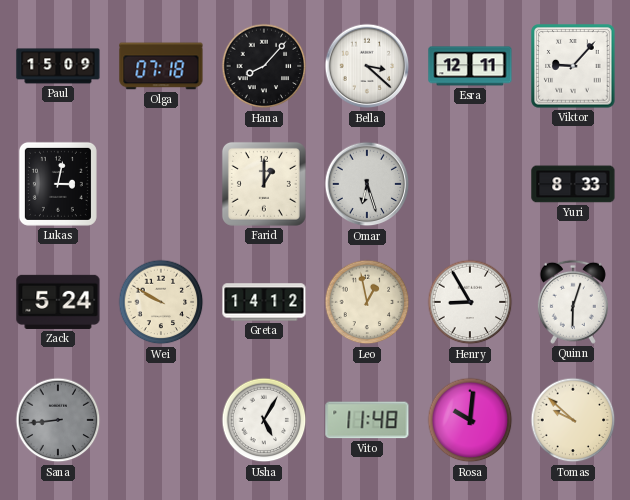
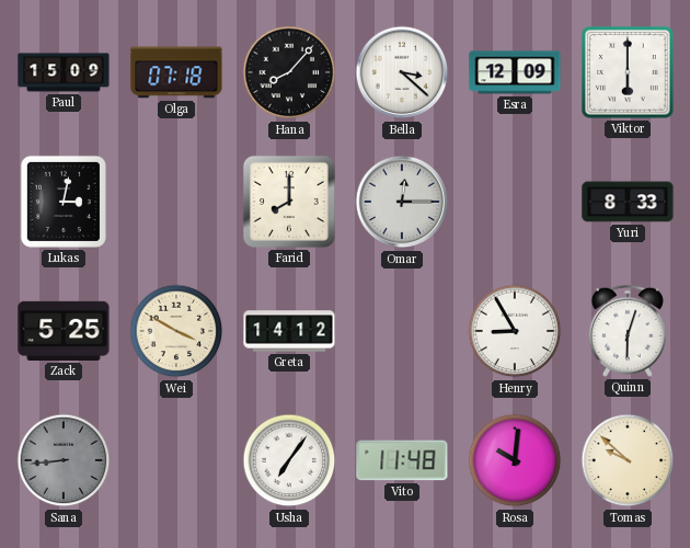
Esra: 12:11 -> 12:09
Viktor: 9:07 -> 6:00
Farid: 1:00 -> 8:00
Omar: 6:27 -> 12:15
Zack: 5:24 -> 5:25
Wei: 9:50 -> 3:50
Leo: 12:58 -> none
Usha: 5:05 -> 7:06
